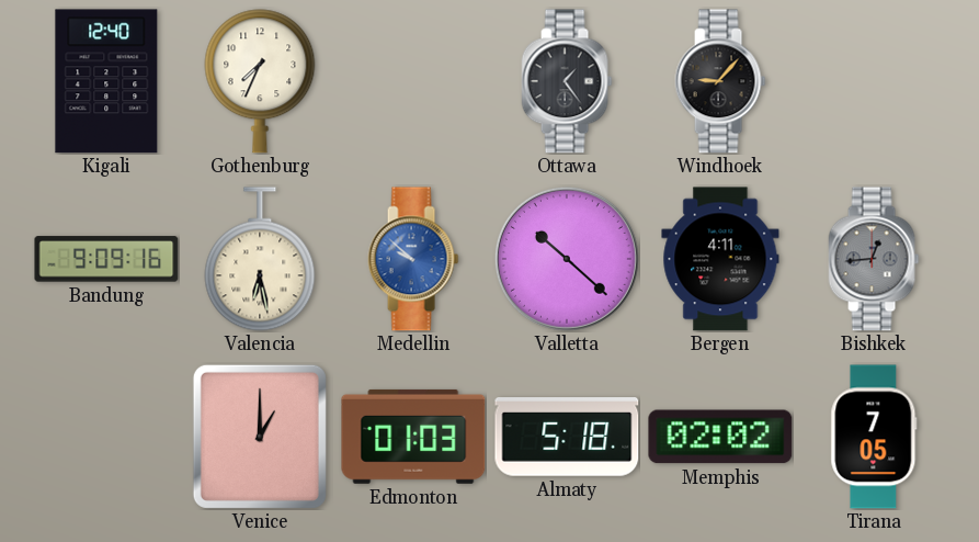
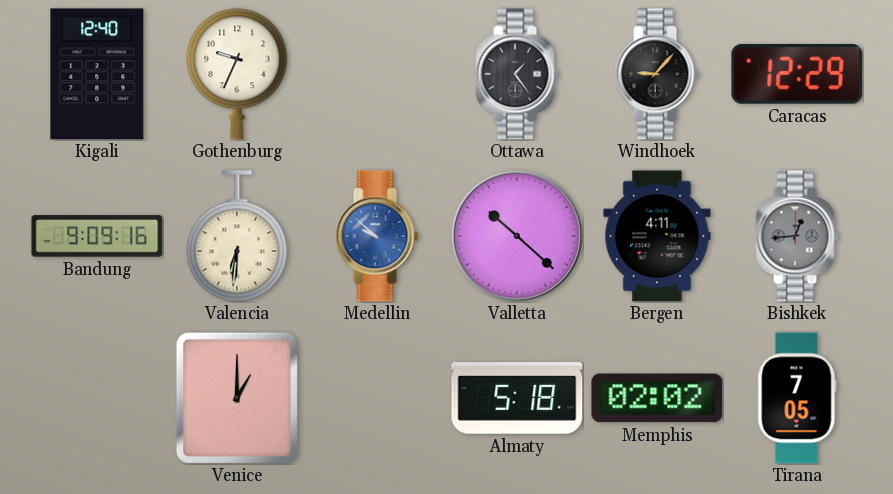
Gothenburg: 7:34 -> 9:34
Caracas: none -> 12:29
Valencia: 6:28 -> 6:31
Edmonton: 01:03 -> none
